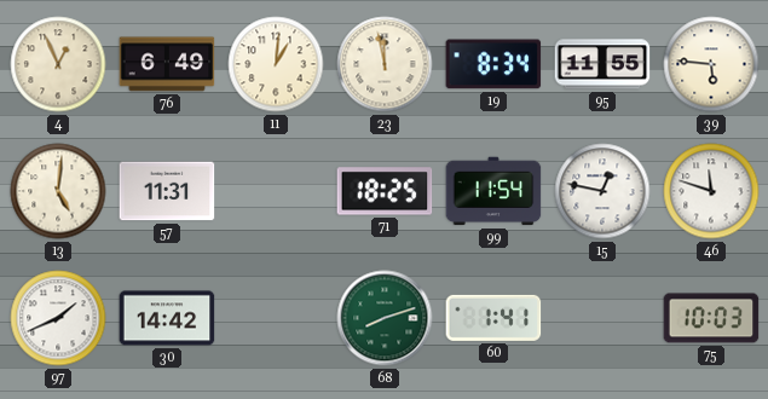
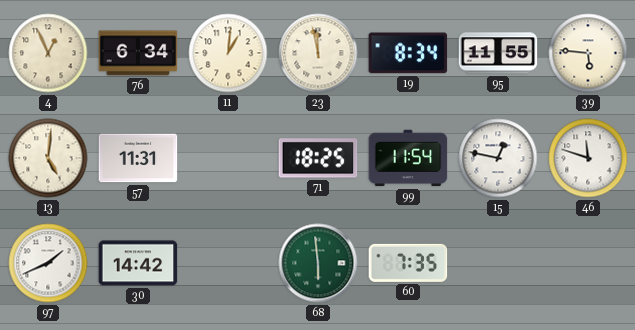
76: 6:49 -> 6:34
68: 8:12 -> 5:59
60: 1:41 -> 7:35
75: 10:03 -> none
